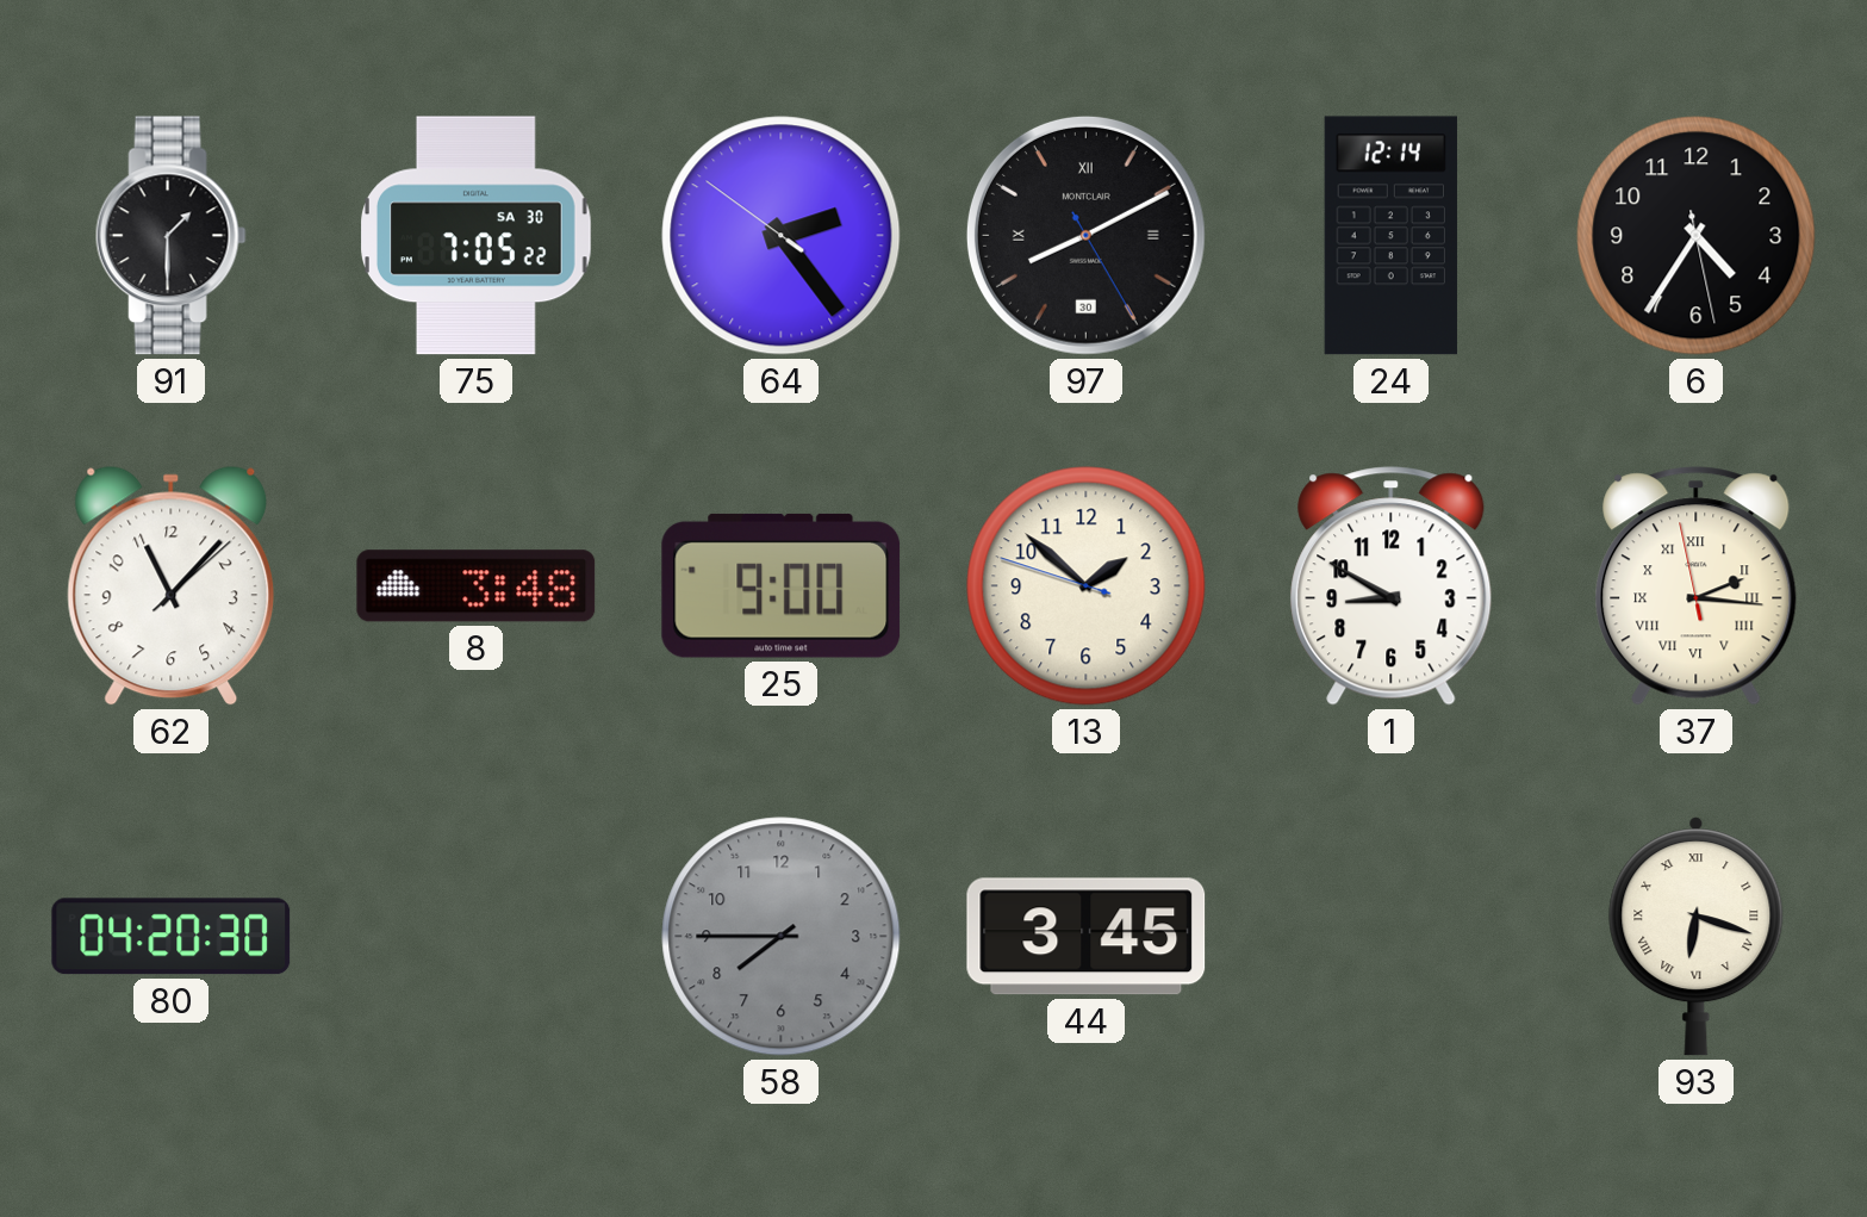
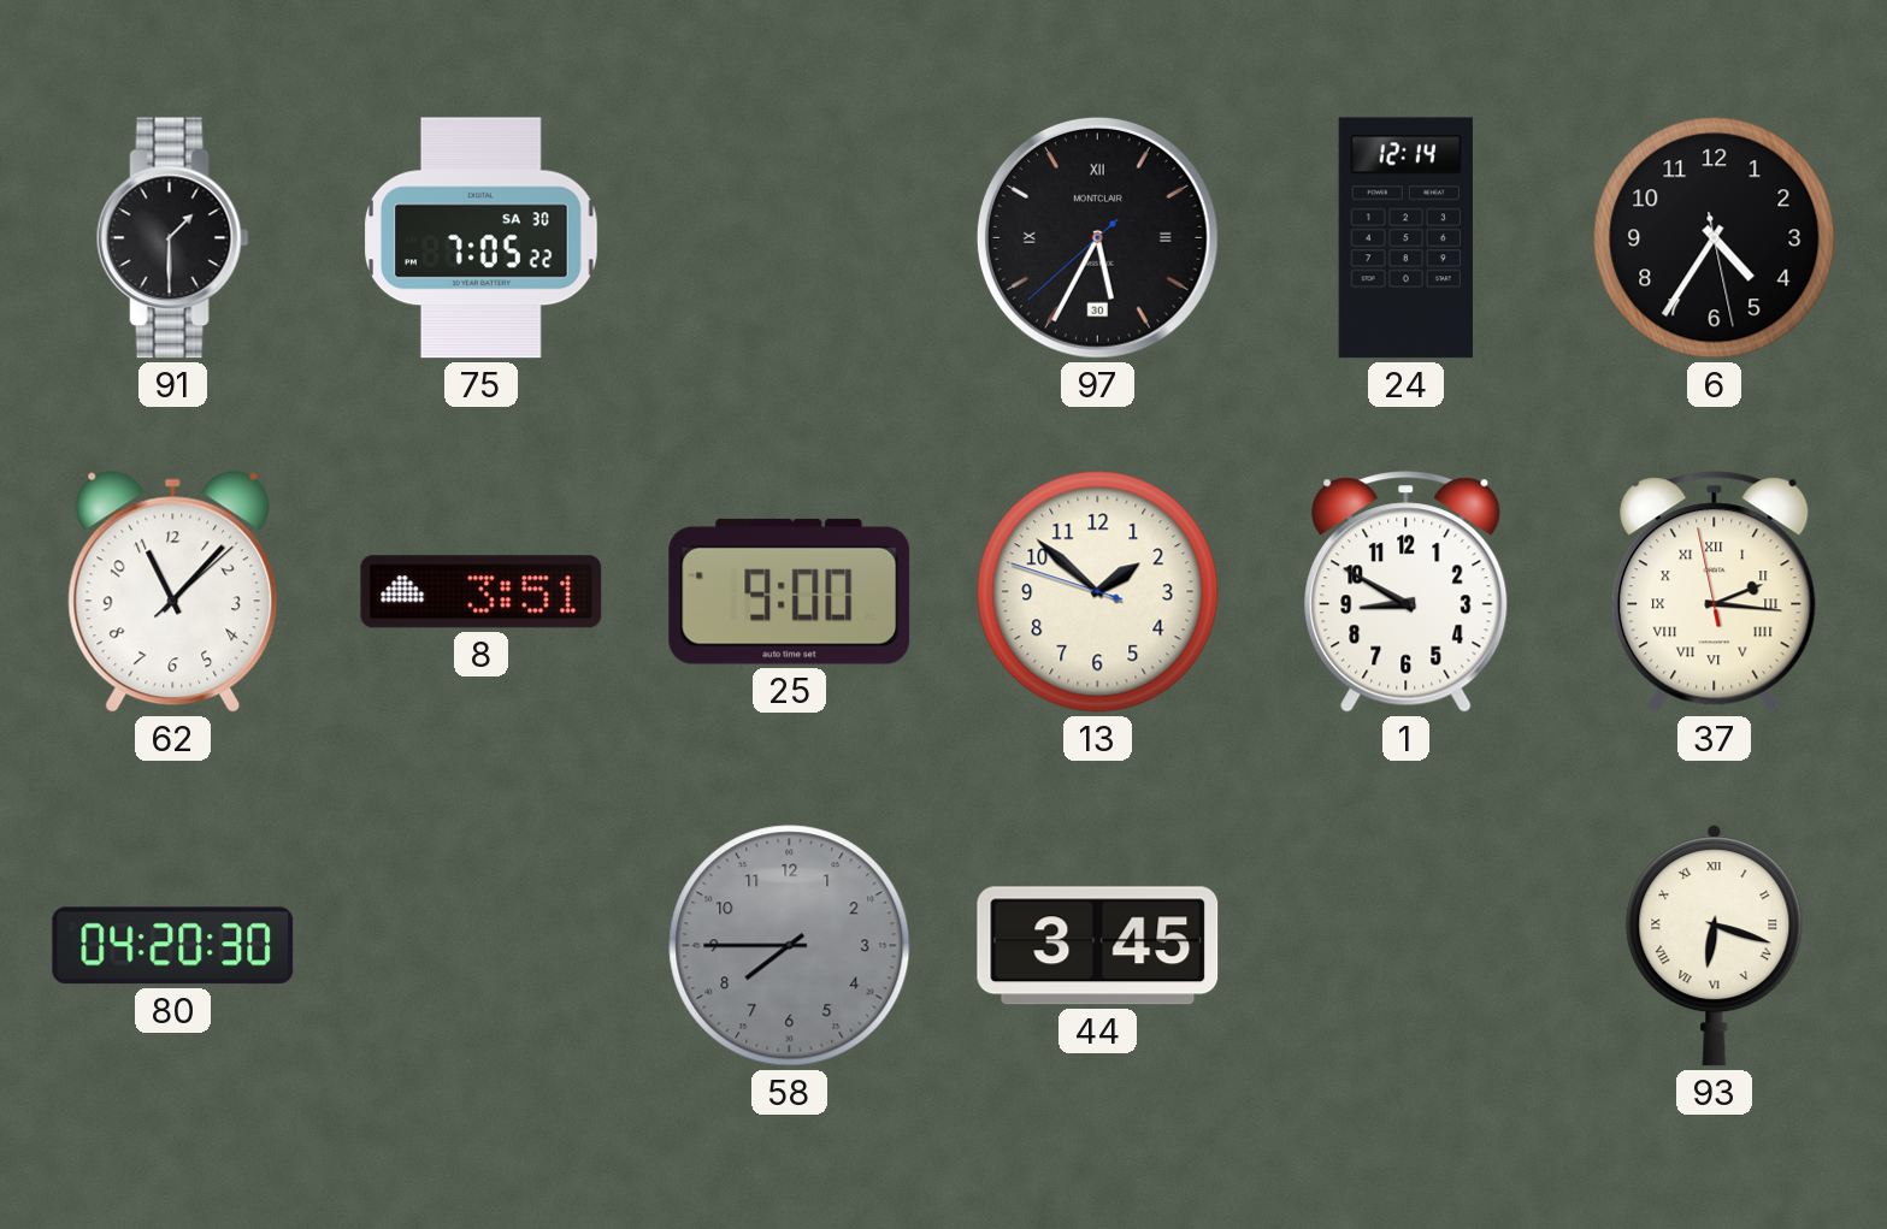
64: 2:23 -> none
97: 8:10 -> 5:34
8: 3:48 -> 3:51
